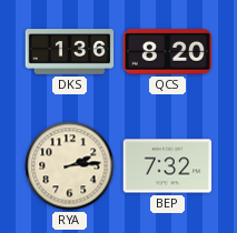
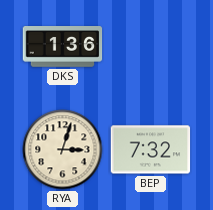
QCS: 8:20 -> none
RYA: 2:14 -> 3:03
